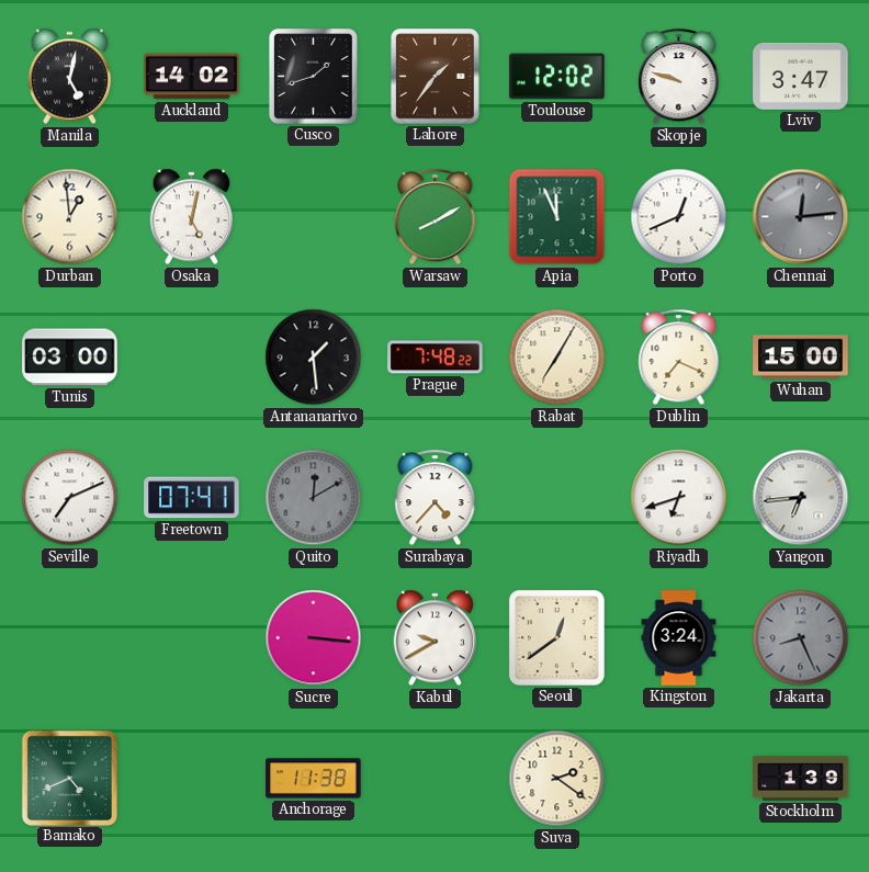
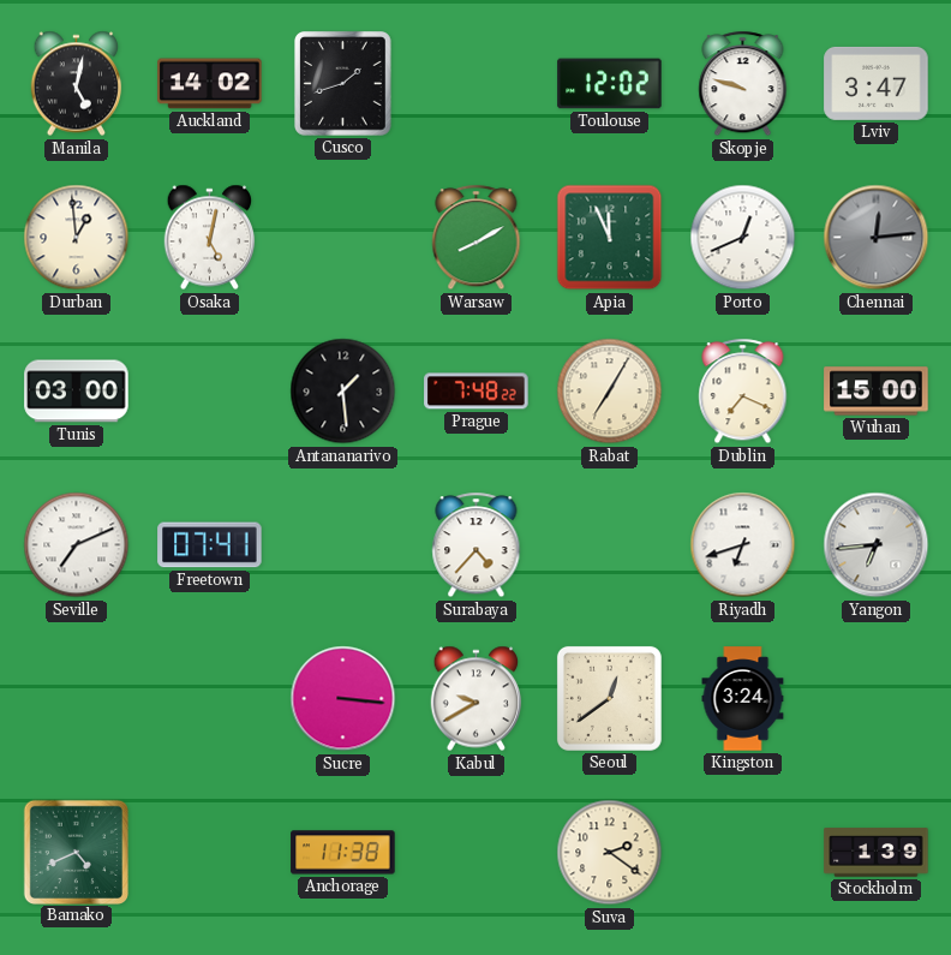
Lahore: 1:36 -> none
Quito: 12:10 -> none
Jakarta: 8:26 -> none
